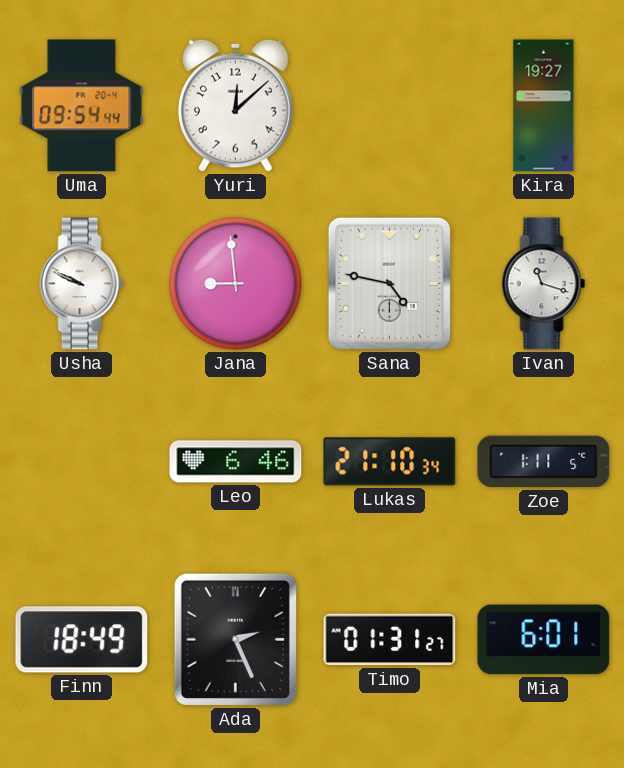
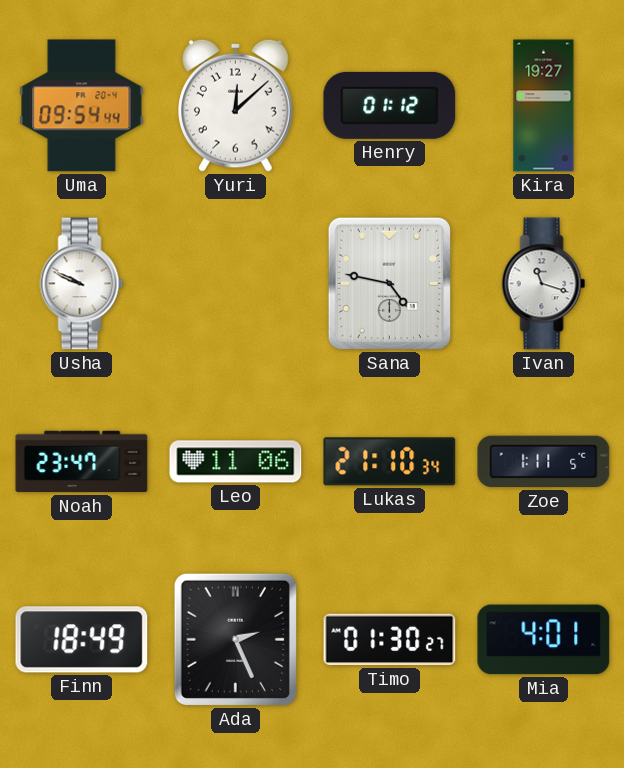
Henry: none -> 01:12
Jana: 8:59 -> none
Noah: none -> 23:47
Leo: 6:46 -> 11:06
Timo: 01:31 -> 01:30
Mia: 6:01 -> 4:01
